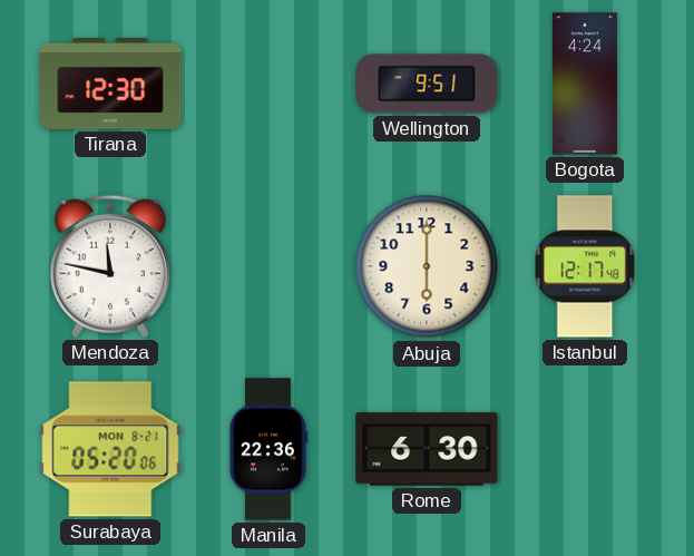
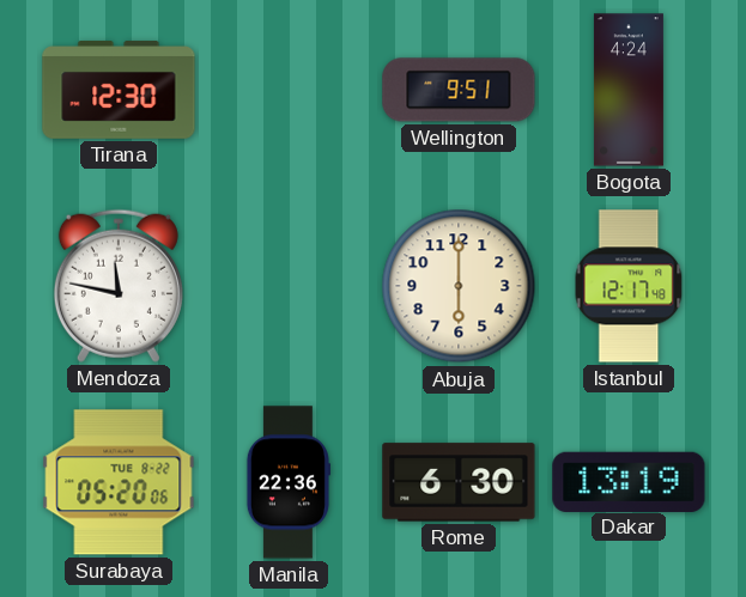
Surabaya date: MON 8-21 -> TUE 8-22
Dakar: none -> 13:19
